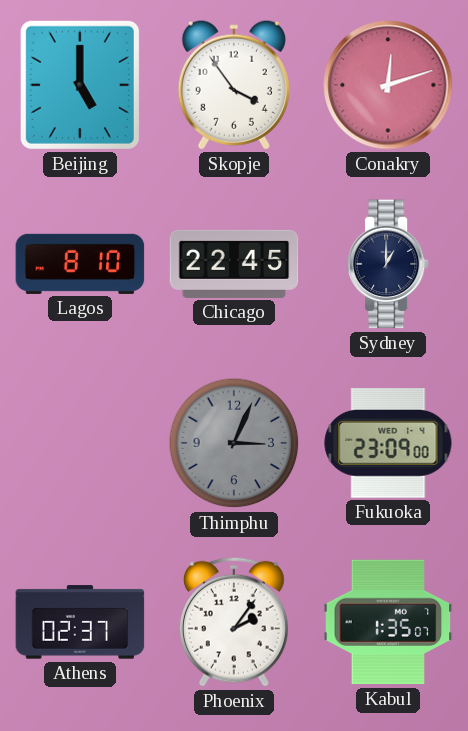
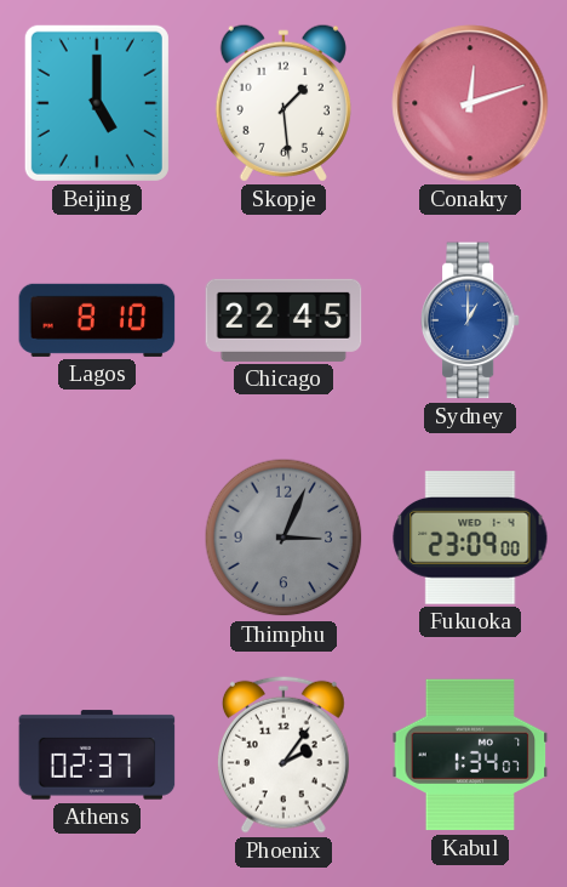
Skopje: 3:54 -> 1:29
Sydney dial: navy -> blue
Kabul: 1:35 -> 1:34
